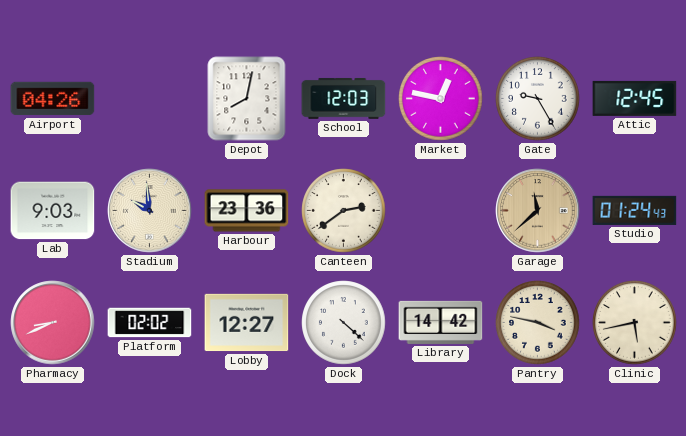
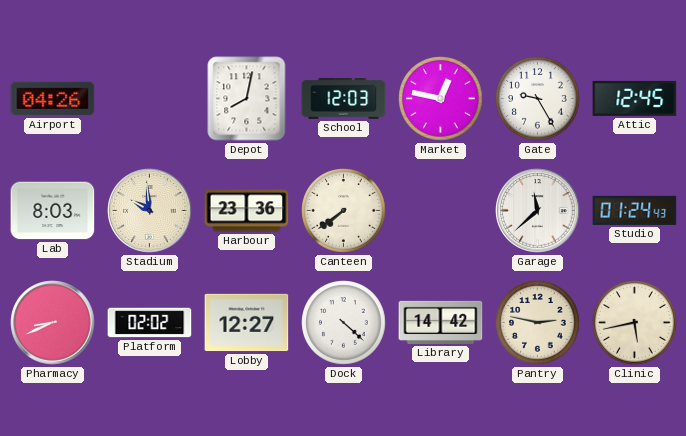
Lab: 9:03 -> 8:03
Canteen: 2:39 -> 7:39
Garage dial: champagne -> white
Pantry: 3:47 -> 2:47
